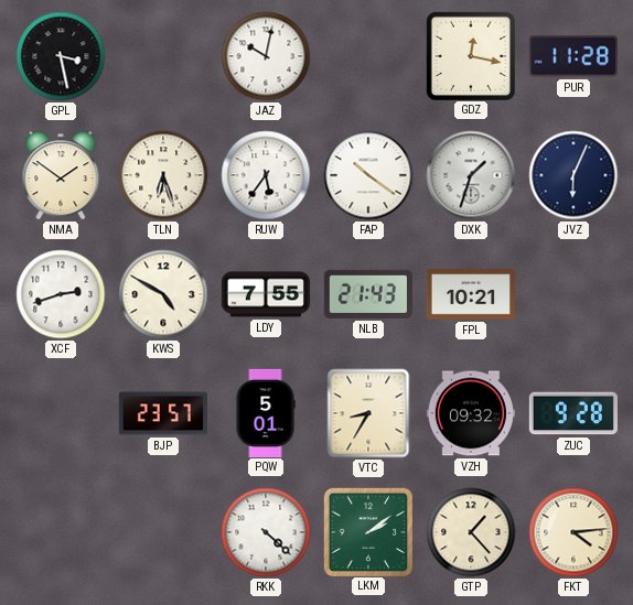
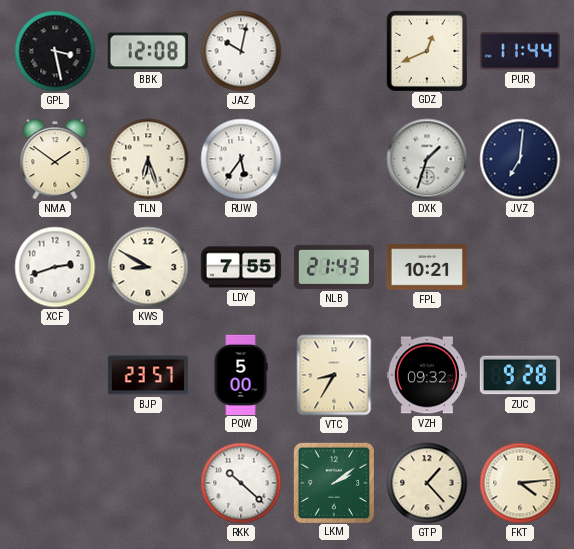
BBK: none -> 12:08
GDZ: 12:17 -> 12:41
PUR: 11:28 -> 11:44
FAP: 10:21 -> none
JVZ: 6:04 -> 7:01
KWS: 4:50 -> 8:50
PQW: 5:01 -> 5:00
RKK: 4:22 -> 10:22
